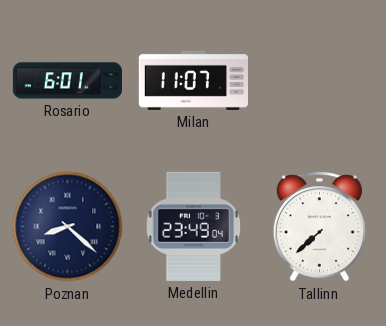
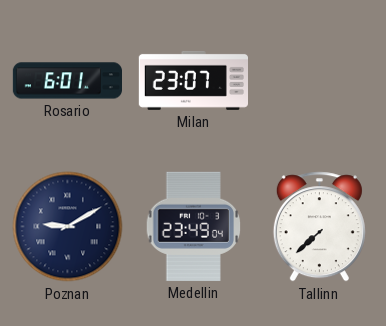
Milan: 11:07 -> 23:07
Poznan: 8:22 -> 9:10
